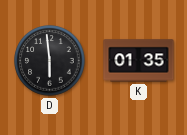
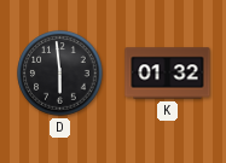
K: 01:35 -> 01:32
